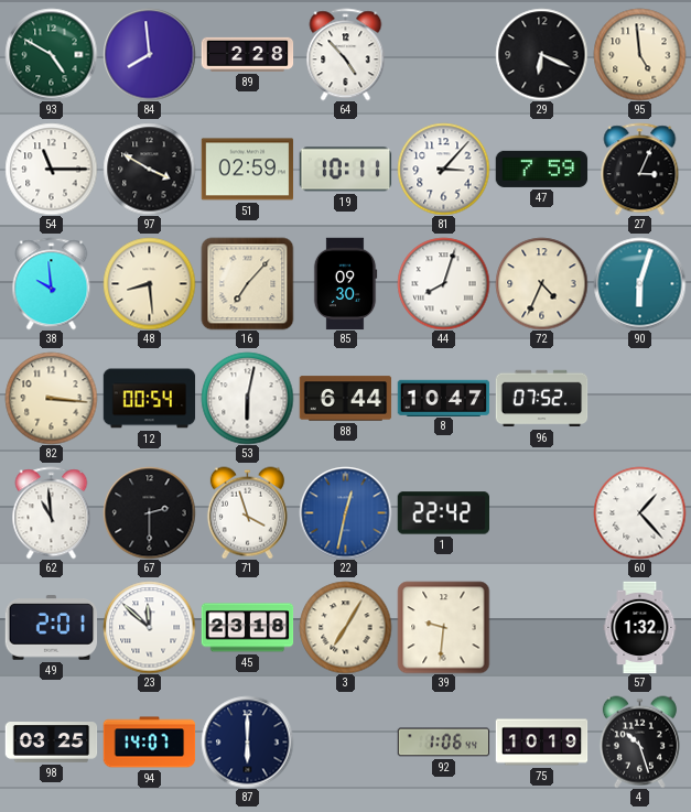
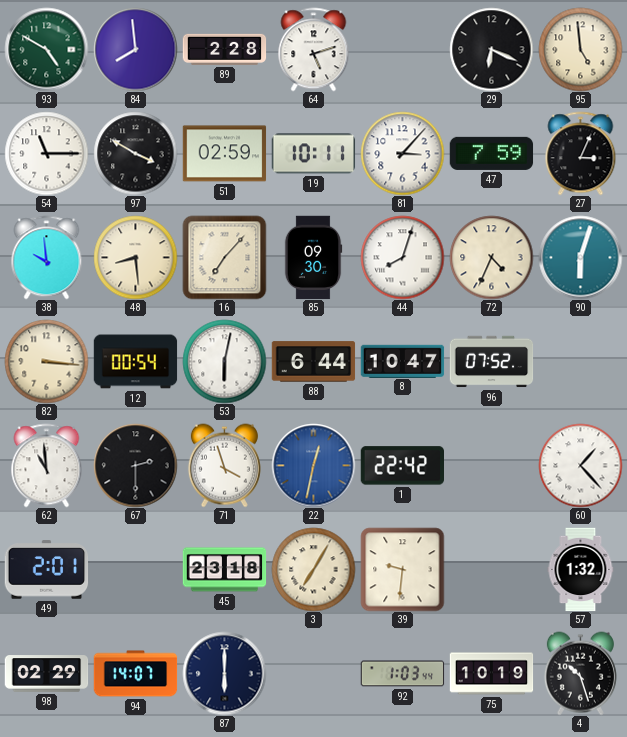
64: 4:53 -> 5:12
23: 11:52 -> none
98: 03:25 -> 02:29
92: 1:06 -> 1:03
